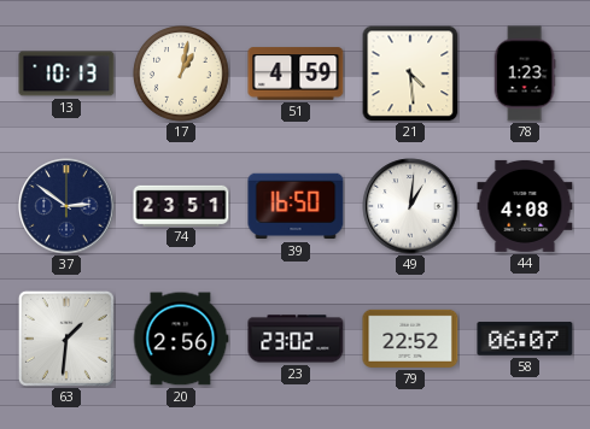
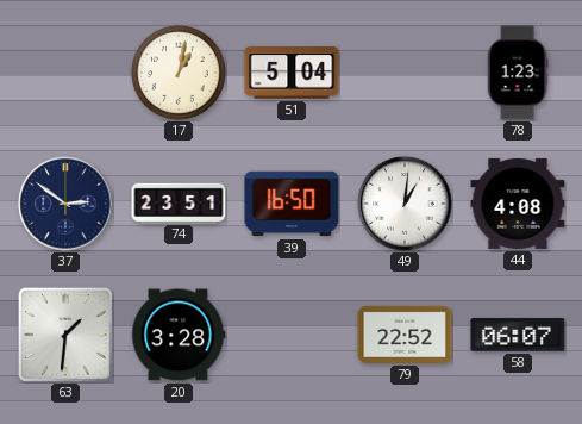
13: 10:13 -> none
51: 4:59 -> 5:04
21: 4:29 -> none
20: 2:56 -> 3:28
23: 23:02 -> none
